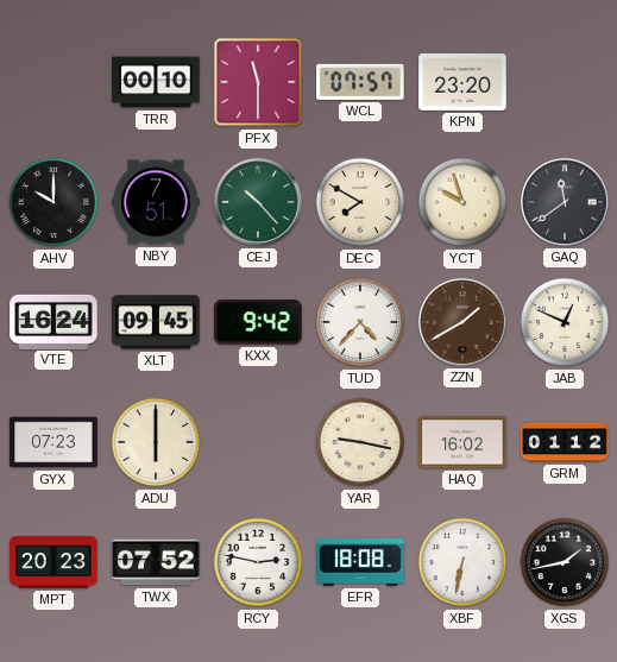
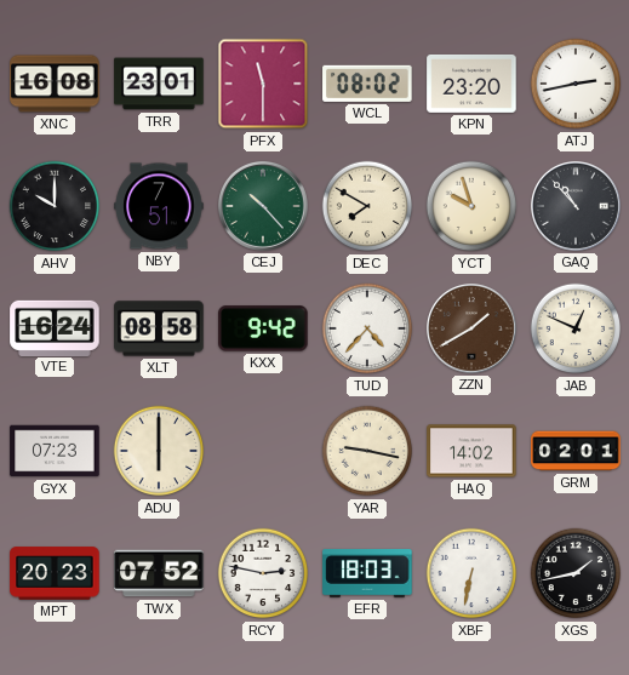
XNC: none -> 16:08
TRR: 00:10 -> 23:01
WCL: 07:57 -> 08:02
ATJ: none -> 2:43
GAQ: 11:39 -> 10:53
XLT: 09:45 -> 08:58
HAQ: 16:02 -> 14:02
GRM: 01:12 -> 02:01
EFR: 18:08 -> 18:03
